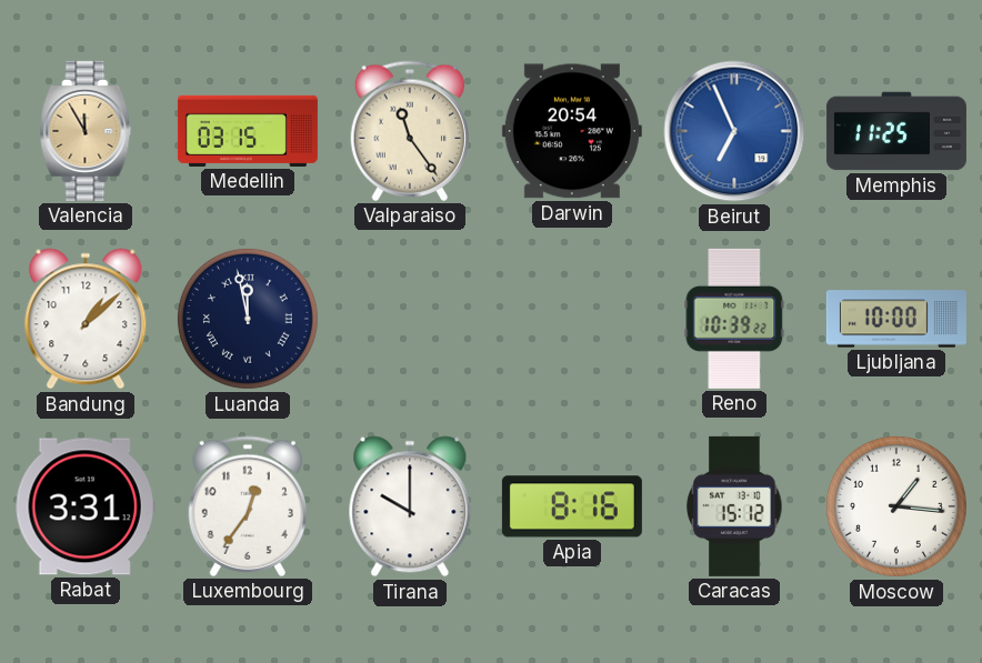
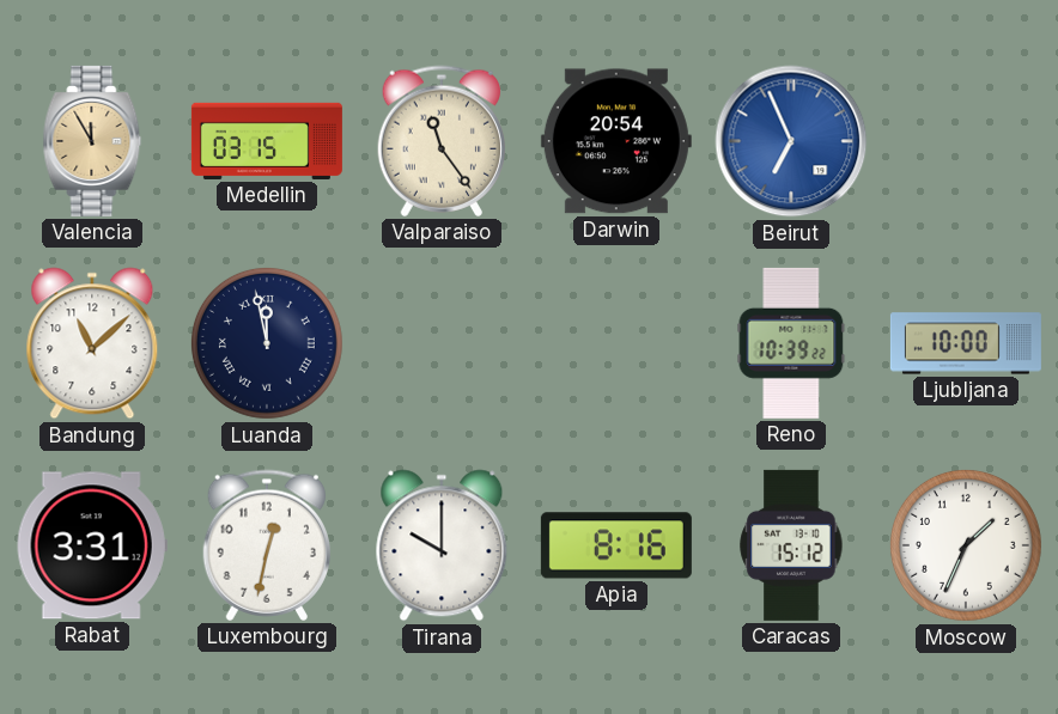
Memphis: 11:25 -> none
Bandung: 1:08 -> 11:08
Luxembourg: 12:36 -> 12:32
Moscow: 1:16 -> 1:34
